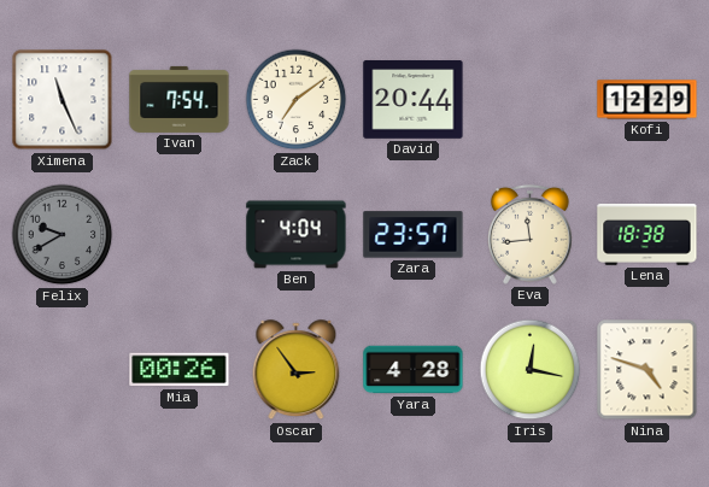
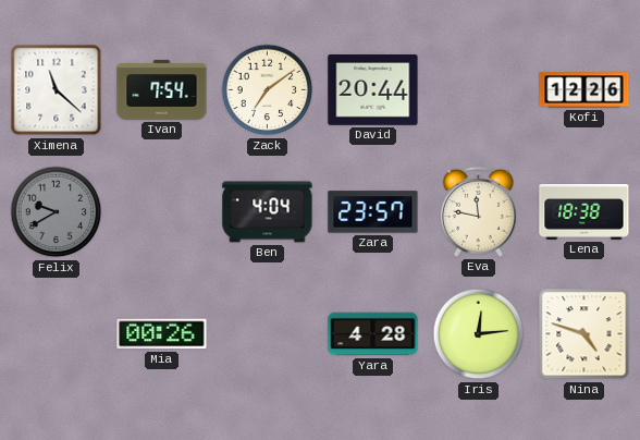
Ximena: 11:26 -> 11:22
Kofi: 12:29 -> 12:26
Eva: 11:44 -> 11:47
Oscar: 2:54 -> none
Iris: 12:17 -> 12:14
